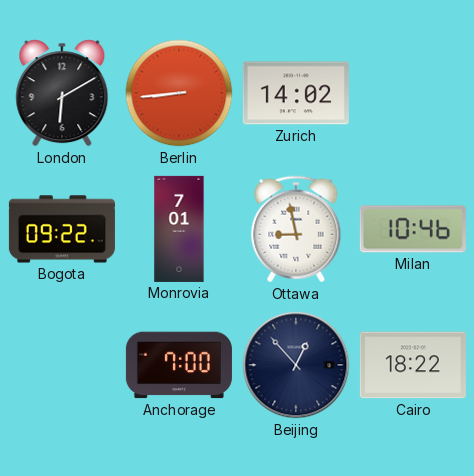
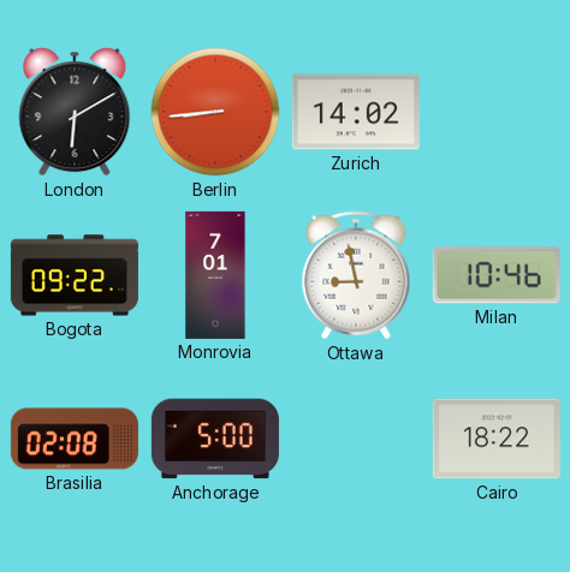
Brasilia: none -> 02:08
Anchorage: 7:00 -> 5:00
Beijing: 12:53 -> none
